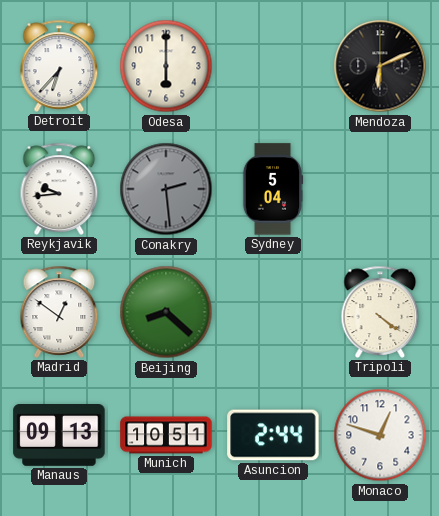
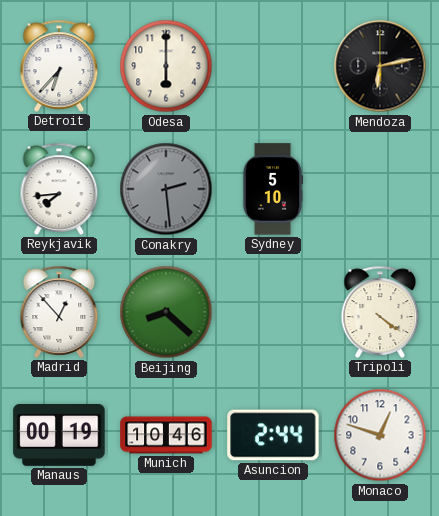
Mendoza: 6:11 -> 6:13
Reykjavik: 9:44 -> 7:44
Sydney: 5:04 -> 5:10
Madrid: 12:51 -> 12:53
Manaus: 09:13 -> 00:19
Munich: 10:51 -> 10:46
